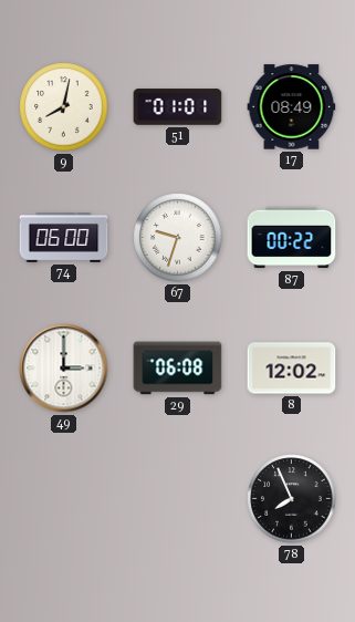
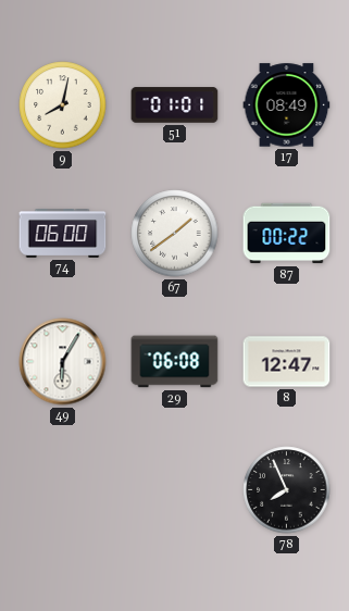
67: 9:33 -> 1:39
49: 3:00 -> 6:05
8: 12:02 -> 12:47
